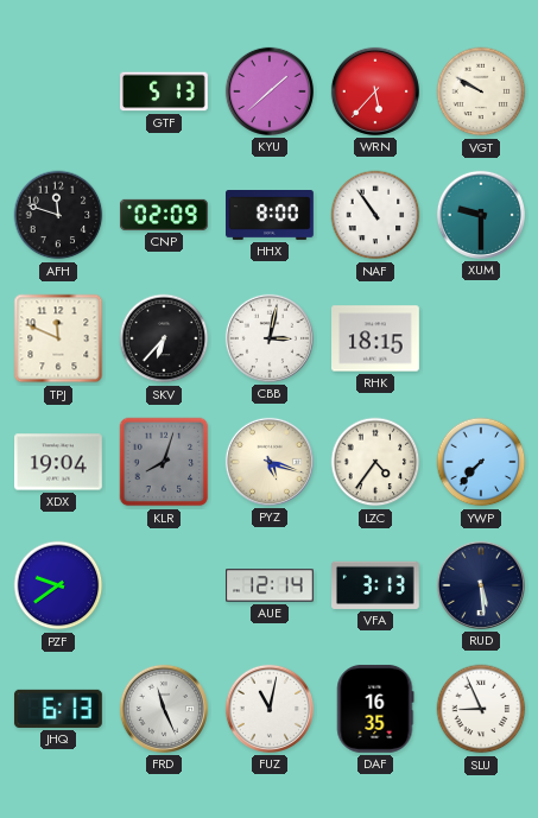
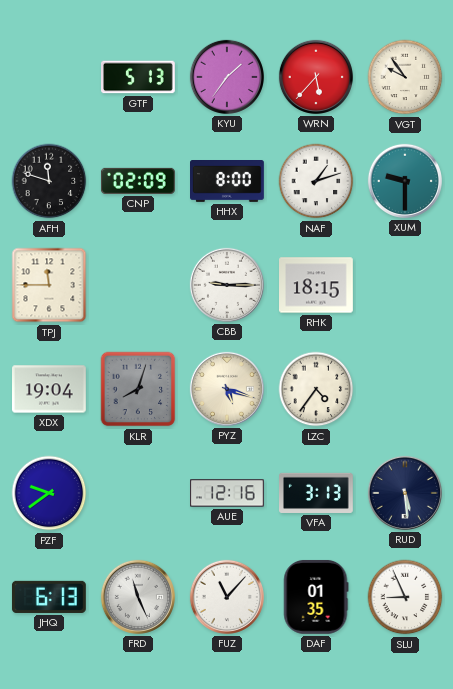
KYU: 1:38 -> 1:36
VGT: 9:50 -> 9:54
NAF: 10:54 -> 1:12
TPJ: 11:49 -> 11:45
SKV: 6:37 -> none
CBB: 3:02 -> 9:15
YWP: 7:37 -> none
AUE: 12:14 -> 12:16
FUZ: 11:02 -> 11:07
DAF: 16:35 -> 01:35
